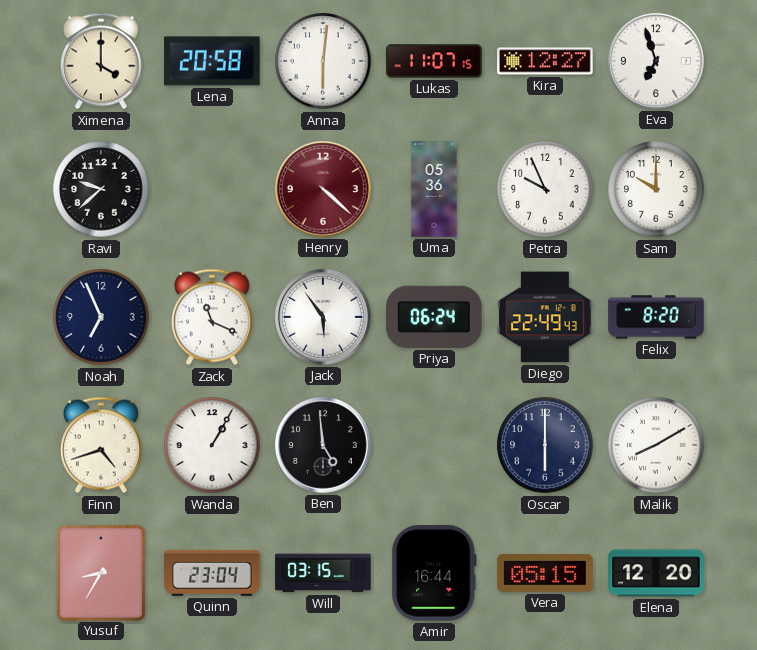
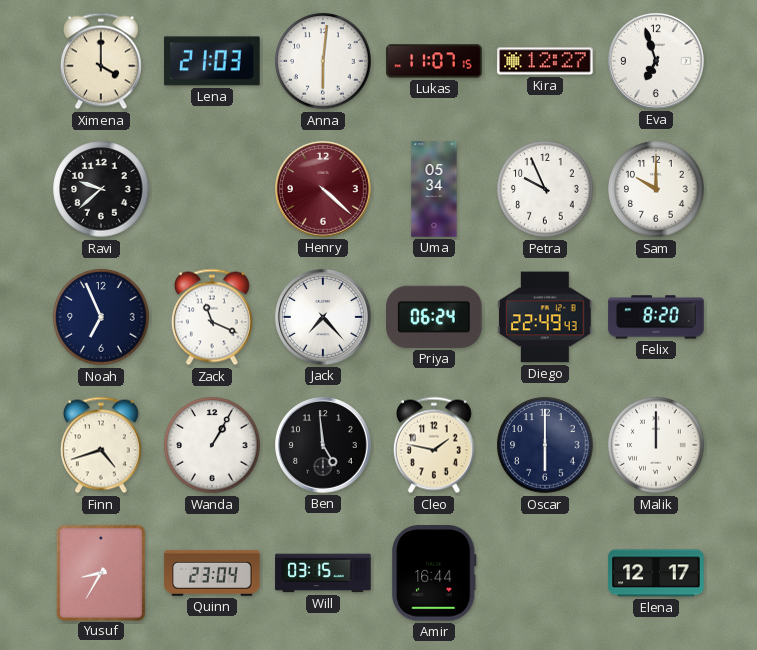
Lena: 20:58 -> 21:03
Uma: 05:36 -> 05:34
Jack: 5:54 -> 7:23
Cleo: none -> 1:47
Malik: 8:10 -> 12:00
Vera: 05:15 -> none
Elena: 12:20 -> 12:17
